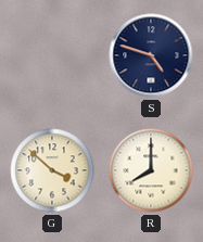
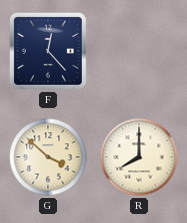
F: none -> 12:23
S: 4:48 -> none
